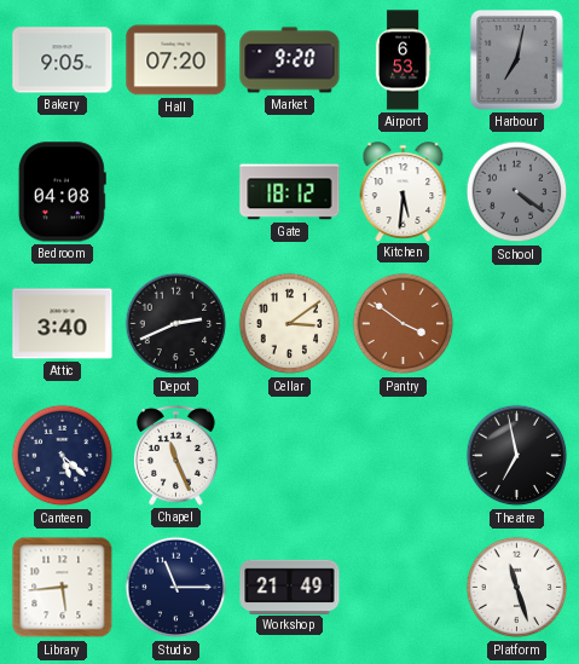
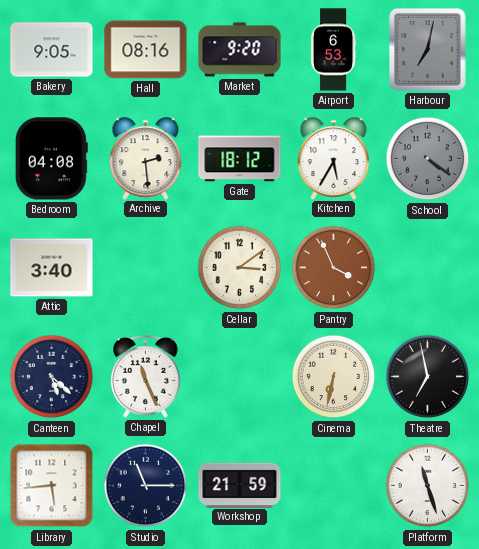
Hall: 07:20 -> 08:16
Archive: none -> 2:29
Kitchen: 5:31 -> 5:35
Depot: 2:41 -> none
Pantry: 3:51 -> 3:56
Cinema: none -> 6:32
Workshop: 21:49 -> 21:59
